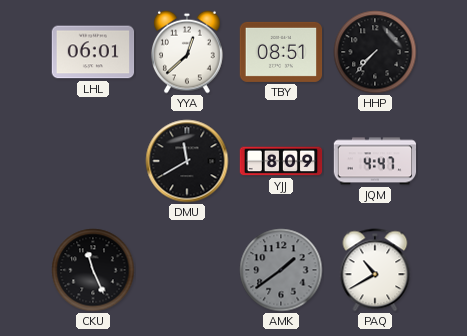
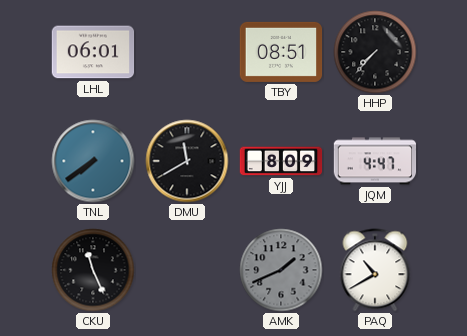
YYA: 12:38 -> none
TNL: none -> 7:39
AMK: 1:39 -> 1:41
